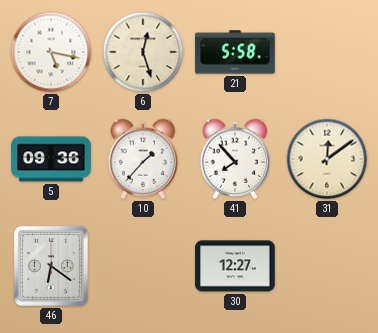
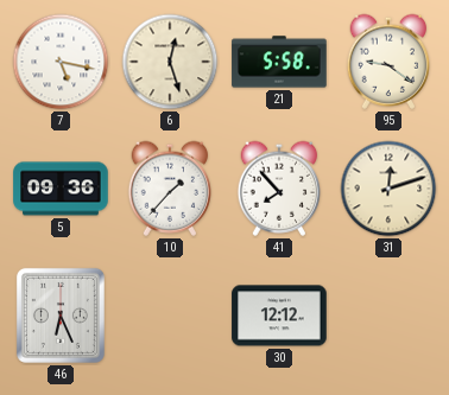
95: none -> 9:21
31: 12:09 -> 12:12
46: 6:21 -> 6:26
30: 12:27 -> 12:12
